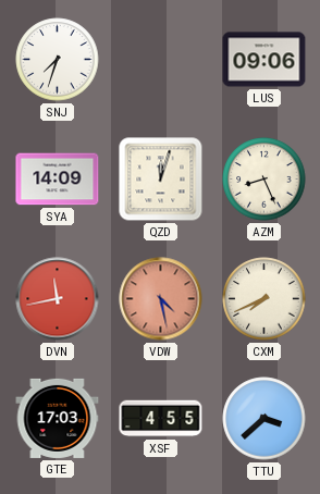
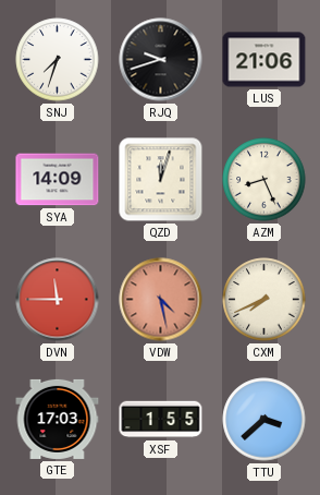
RJQ: none -> 9:42
LUS: 09:06 -> 21:06
DVN: 11:43 -> 11:45
XSF: 4:55 -> 1:55
